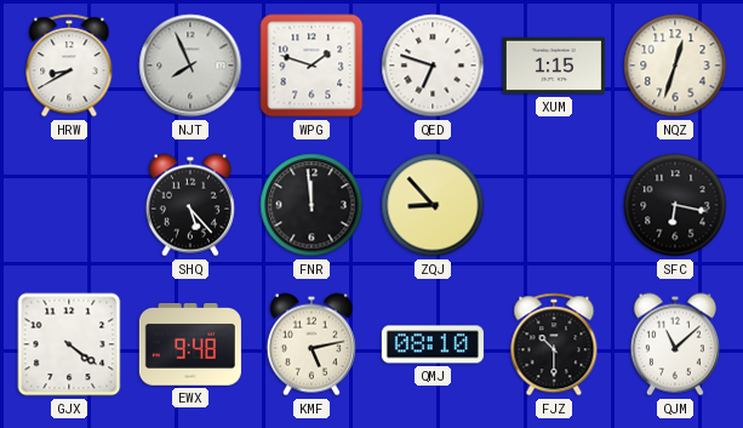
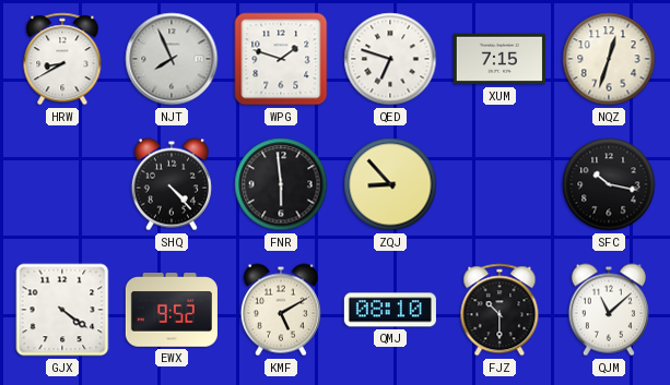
XUM: 1:15 -> 7:15
SHQ: 5:23 -> 4:23
FNR: 11:59 -> 5:59
SFC: 6:17 -> 10:17
EWX: 9:48 -> 9:52
KMF: 5:13 -> 5:10
